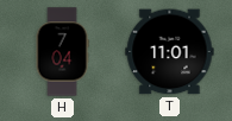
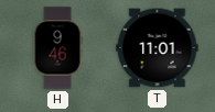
H: 7:04 -> 9:46
